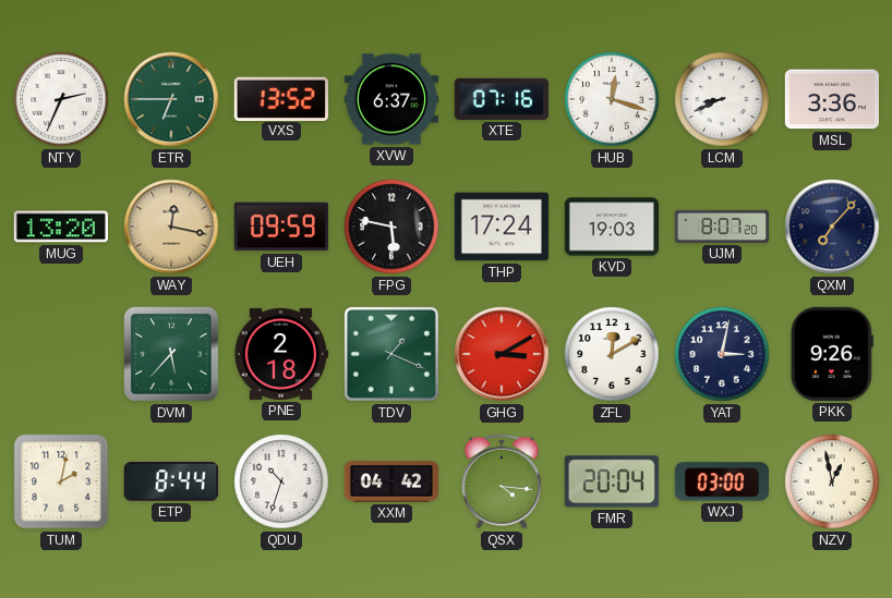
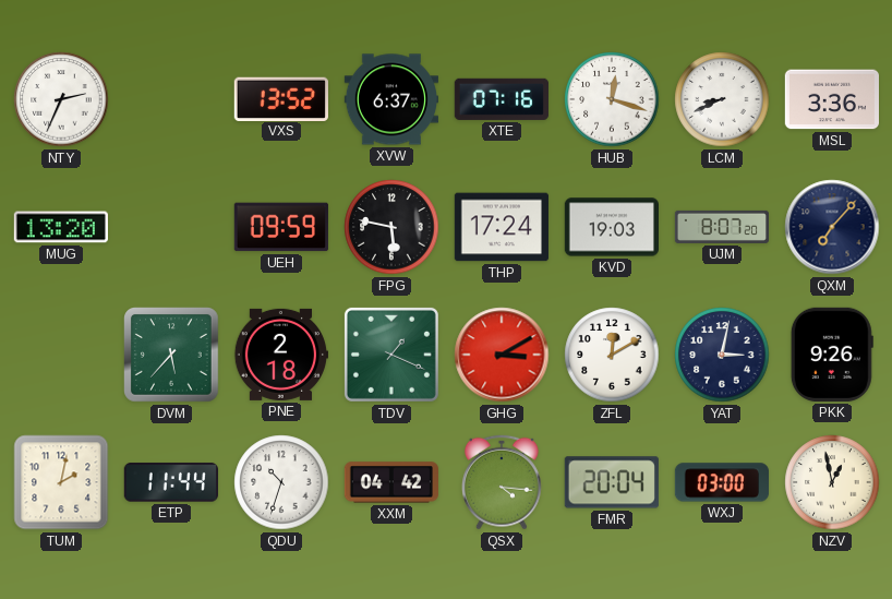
ETR: 6:45 -> none
WAY: 12:17 -> none
ETP: 8:44 -> 11:44
